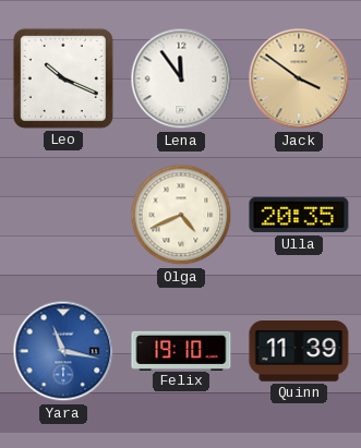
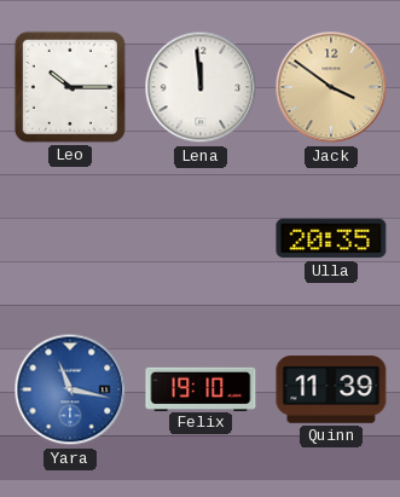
Leo: 10:19 -> 10:15
Lena: 11:54 -> 11:59
Olga: 4:41 -> none
